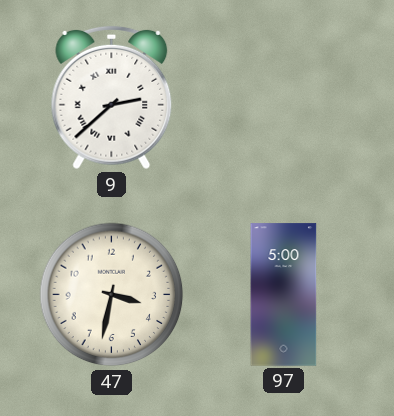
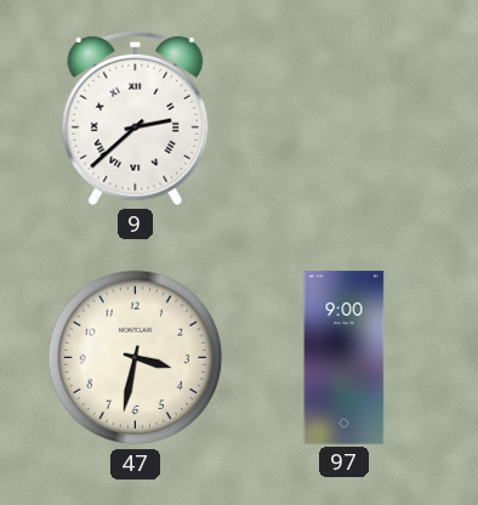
97: 5:00 -> 9:00
